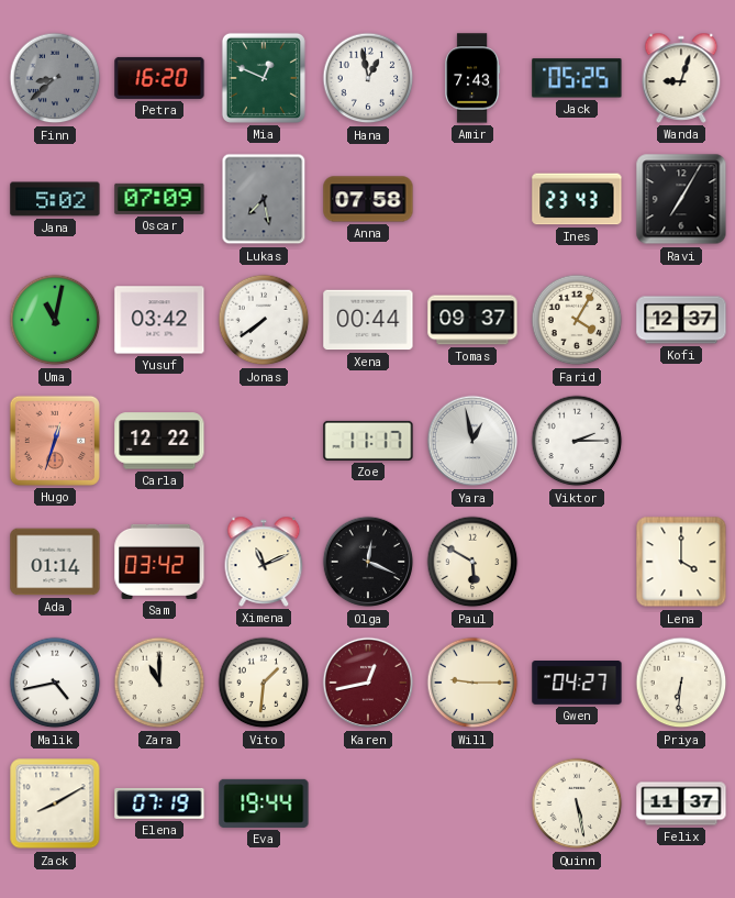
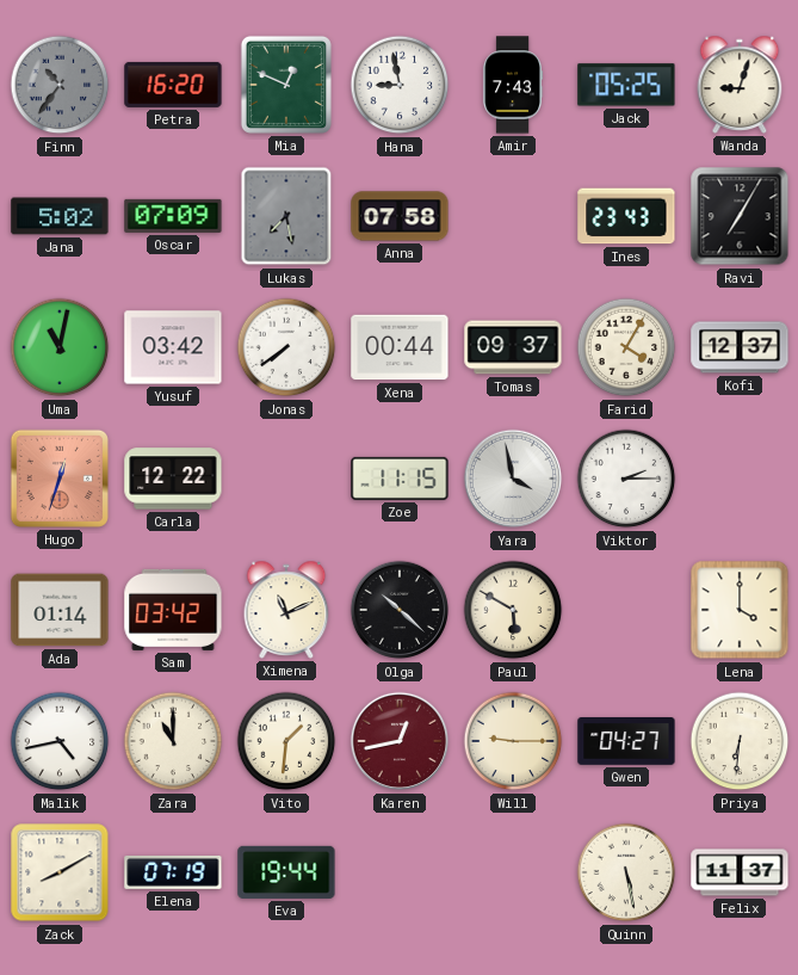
Finn: 8:38 -> 10:36
Hana: 12:58 -> 8:58
Zoe: 11:17 -> 11:15
Yara: 12:58 -> 3:58
Olga: 12:19 -> 10:22
